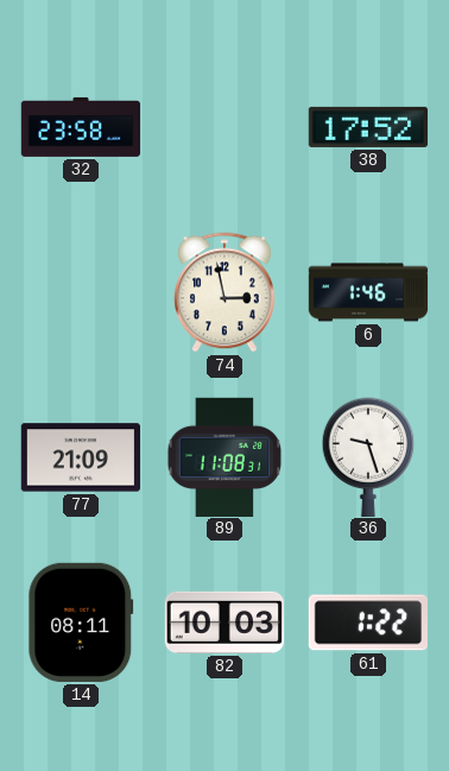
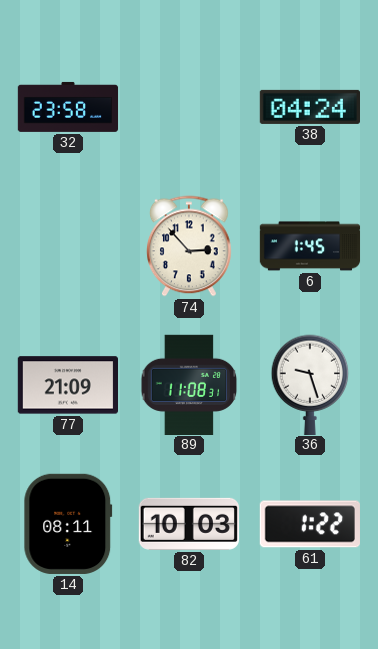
38: 17:52 -> 04:24
74: 2:58 -> 2:53
6: 1:46 -> 1:45
